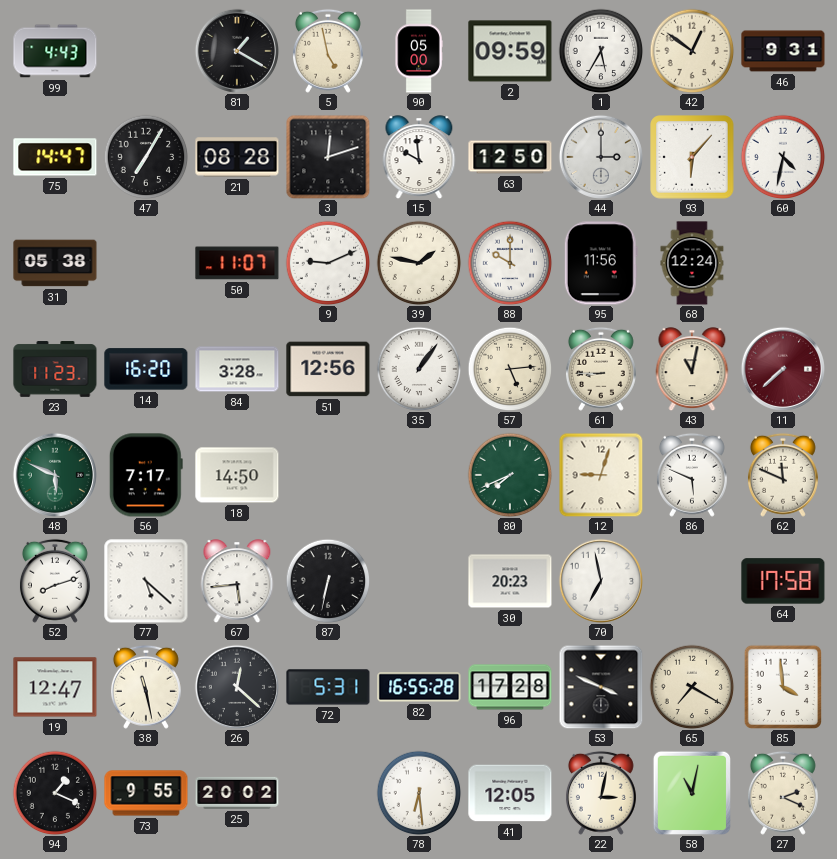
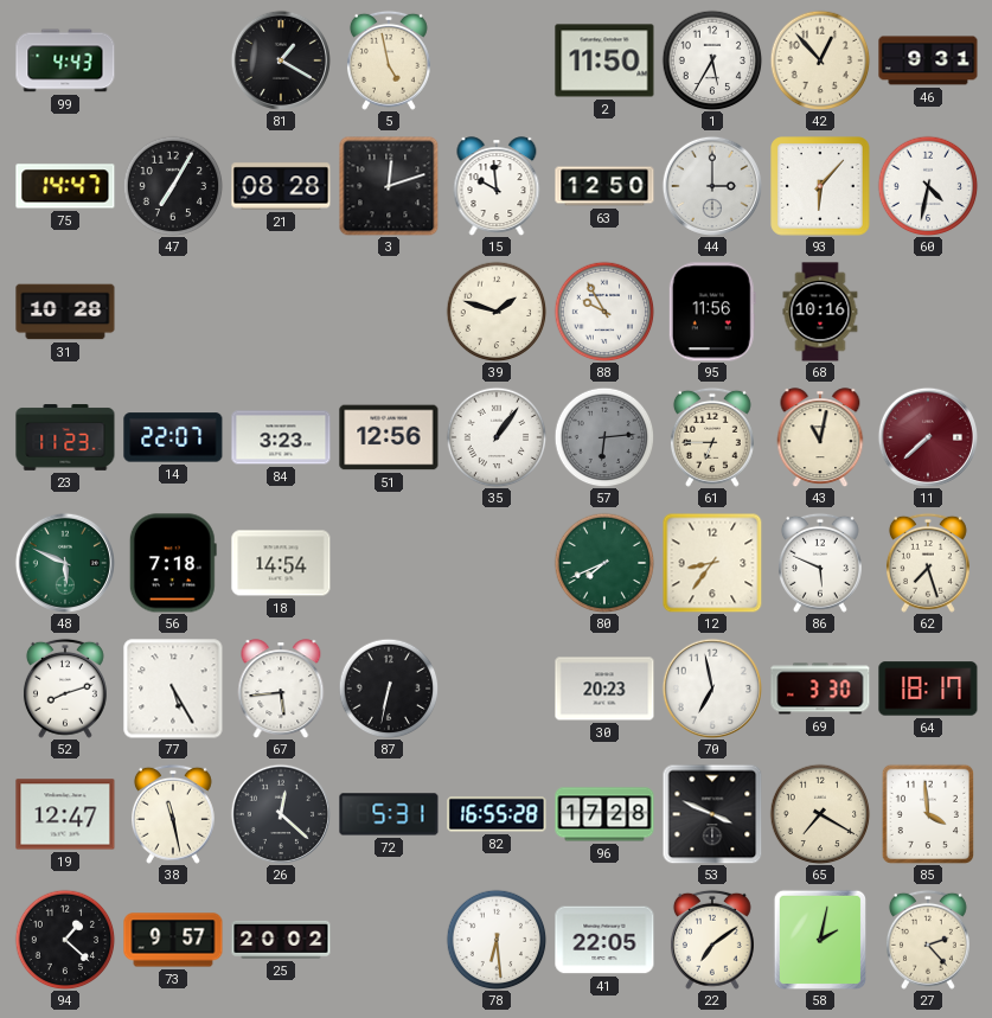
90: 05:00 -> none
2: 09:59 -> 11:50
42: 12:51 -> 12:53
31: 05:38 -> 10:28
50: 11:07 -> none
9: 9:11 -> none
39: 1:47 -> 1:48
88: 10:00 -> 9:55
68: 12:24 -> 10:16
14: 16:20 -> 22:07
84: 3:28 -> 3:23
57: 5:14 -> 6:14
57 dial: cream -> grey
61: 8:45 -> 6:45
56: 7:17 -> 7:18
18: 14:50 -> 14:54
12: 9:03 -> 8:36
62: 11:49 -> 7:27
77: 5:22 -> 5:25
69: none -> 3:30
64: 17:58 -> 18:17
94: 1:19 -> 1:22
73: 9:55 -> 9:57
41: 12:05 -> 22:05
22: 3:02 -> 7:09
58: 11:02 -> 2:02
27: 2:19 -> 2:23
